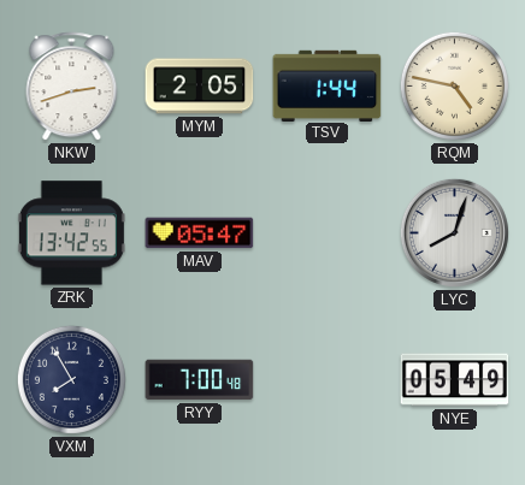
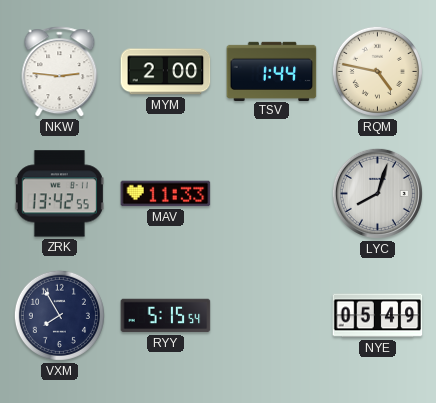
NKW: 2:42 -> 2:46
MYM: 2:05 -> 2:00
MAV: 05:47 -> 11:33
RYY: 7:00 -> 5:15
